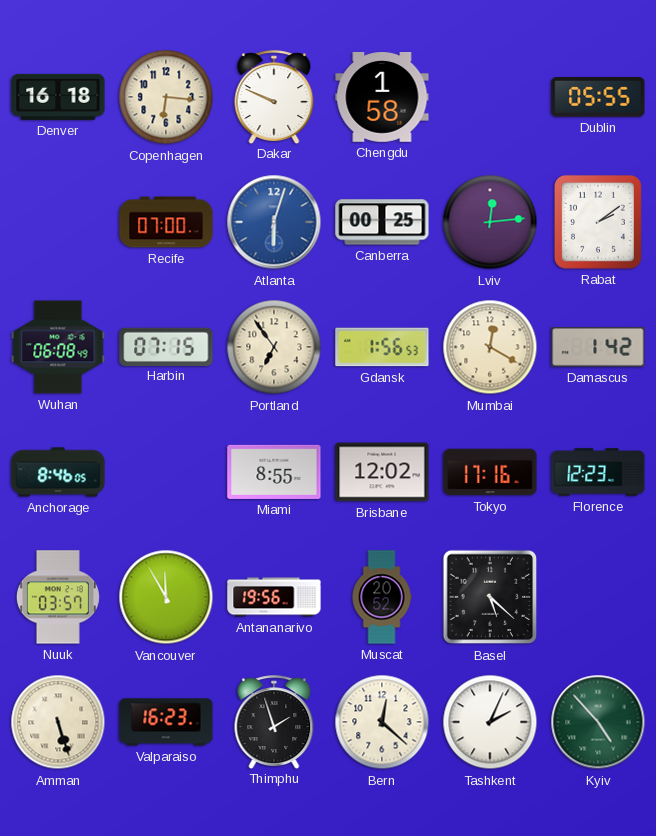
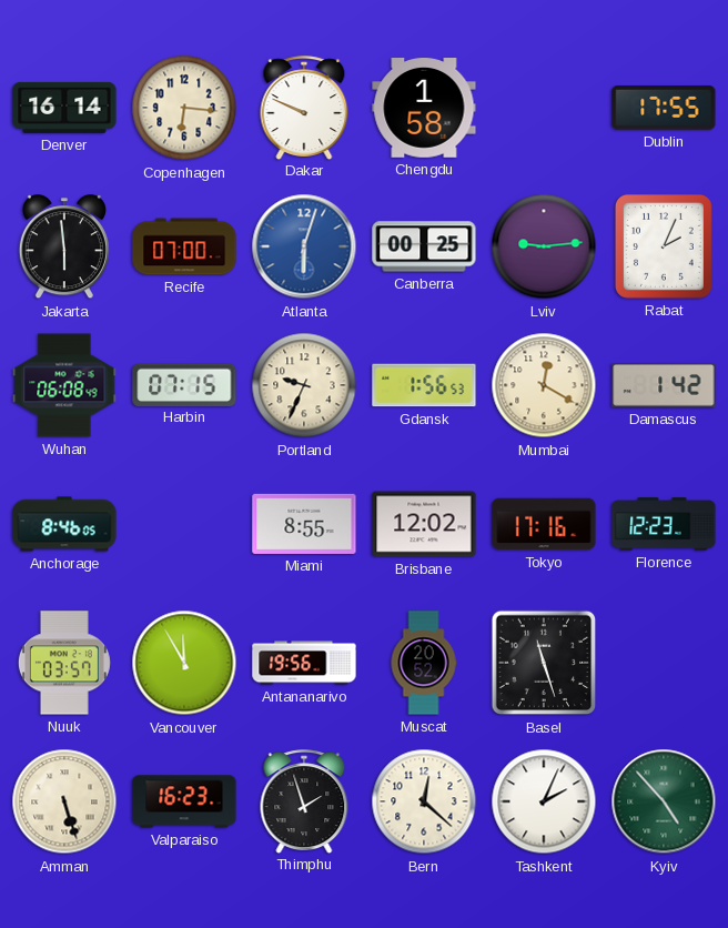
Denver: 16:18 -> 16:14
Dublin: 05:55 -> 17:55
Jakarta: none -> 5:59
Lviv: 12:14 -> 9:14
Rabat: 2:09 -> 2:04
Portland: 6:54 -> 9:34
Basel: 5:22 -> 11:27
